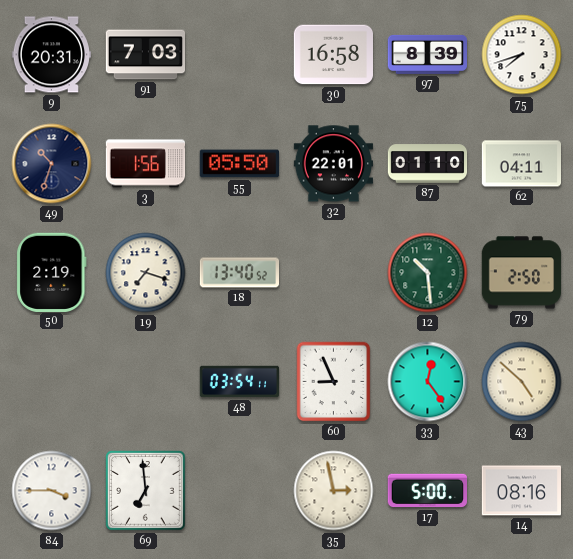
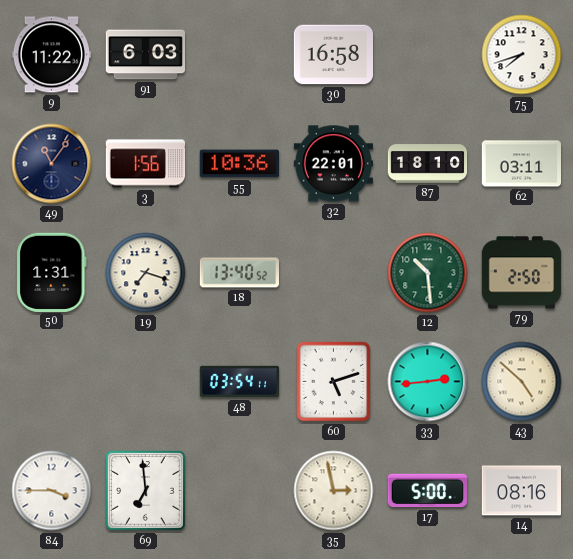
9: 20:31 -> 11:22
91: 7:03 -> 6:03
97: 8:39 -> none
49: 10:33 -> 11:06
55: 05:50 -> 10:36
87: 01:10 -> 18:10
62: 04:11 -> 03:11
50: 2:19 -> 1:31
60: 8:56 -> 5:12
33: 12:24 -> 2:44
